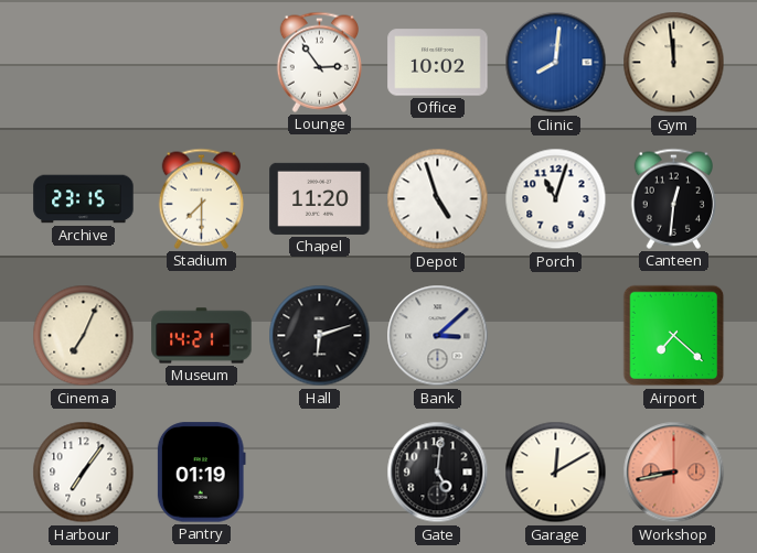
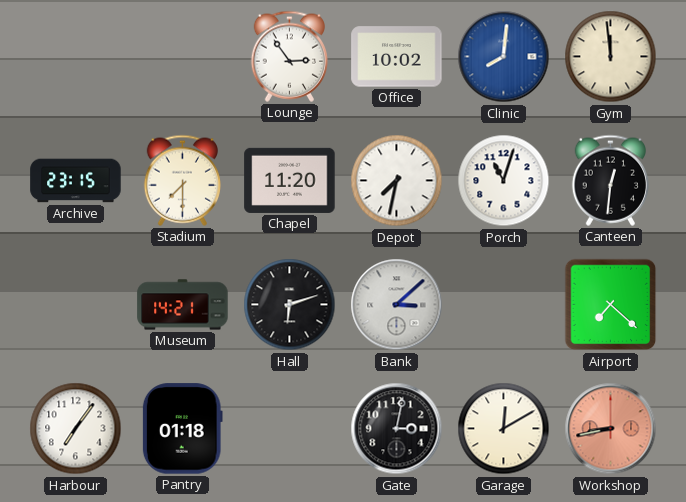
Depot: 4:57 -> 7:32
Cinema: 7:04 -> none
Pantry: 01:19 -> 01:18
Gate: 5:01 -> 3:02
